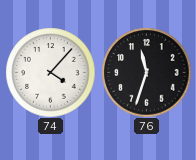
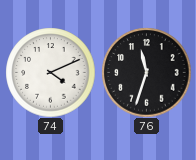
74: 4:07 -> 4:11
